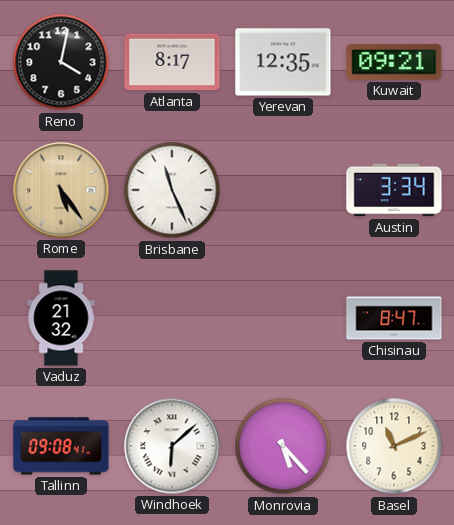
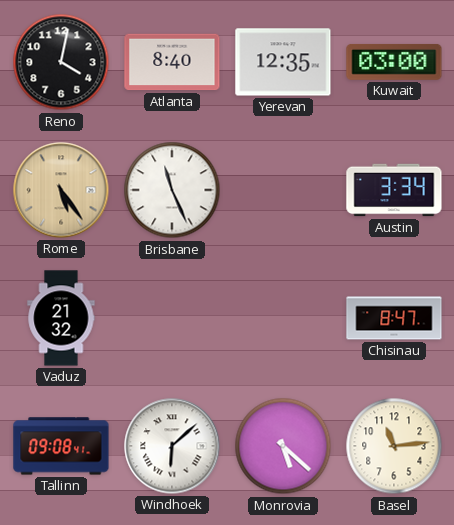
Atlanta: 8:17 -> 8:40
Kuwait: 09:21 -> 03:00
Monrovia: 5:23 -> 5:22
Basel: 11:11 -> 11:14
